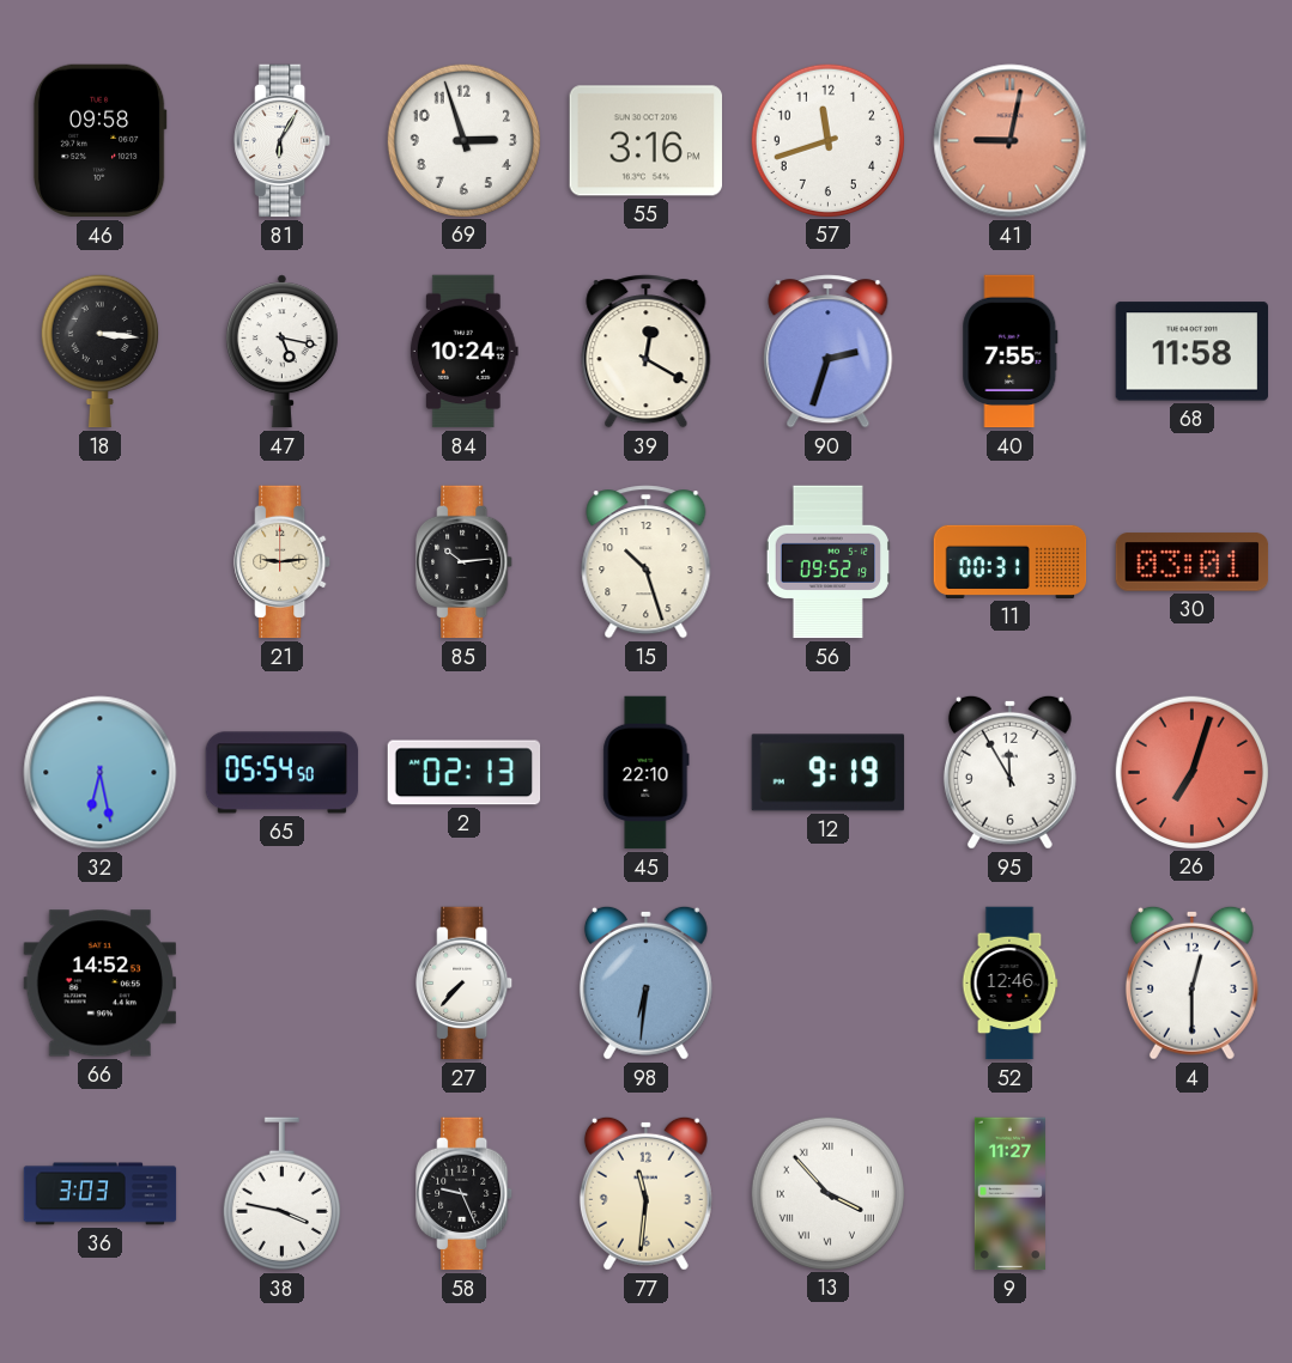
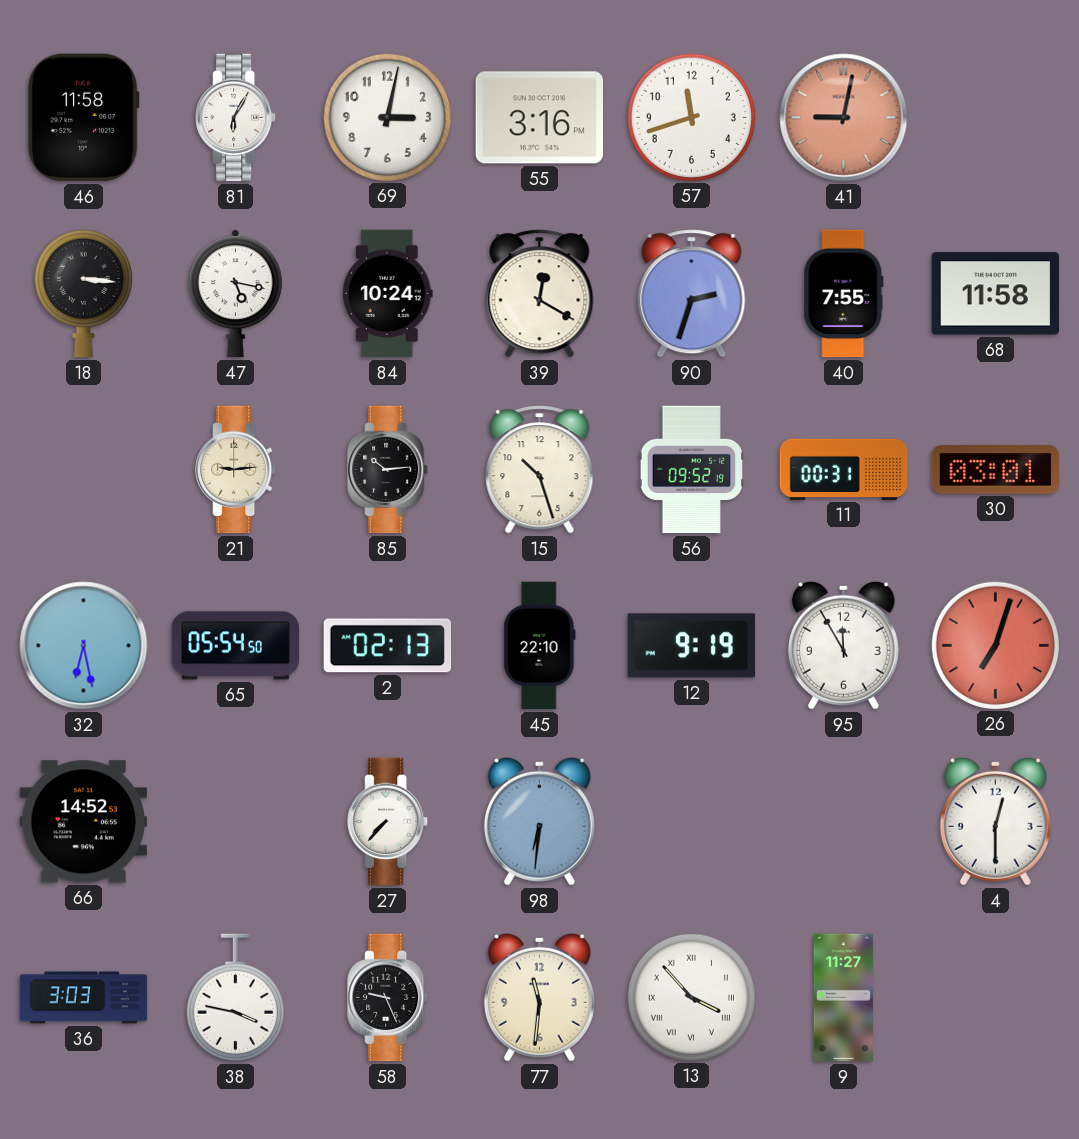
46: 09:58 -> 11:58
69: 2:57 -> 3:02
52: 12:46 -> none
